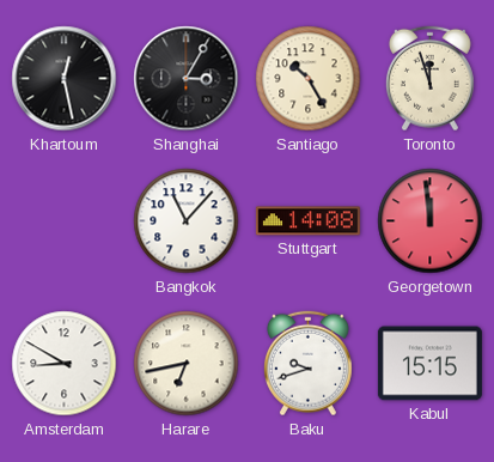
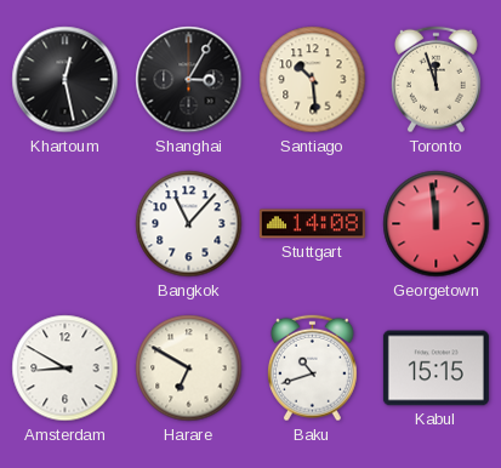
Santiago: 10:25 -> 10:29
Harare: 6:43 -> 6:50
Baku: 9:42 -> 10:42
